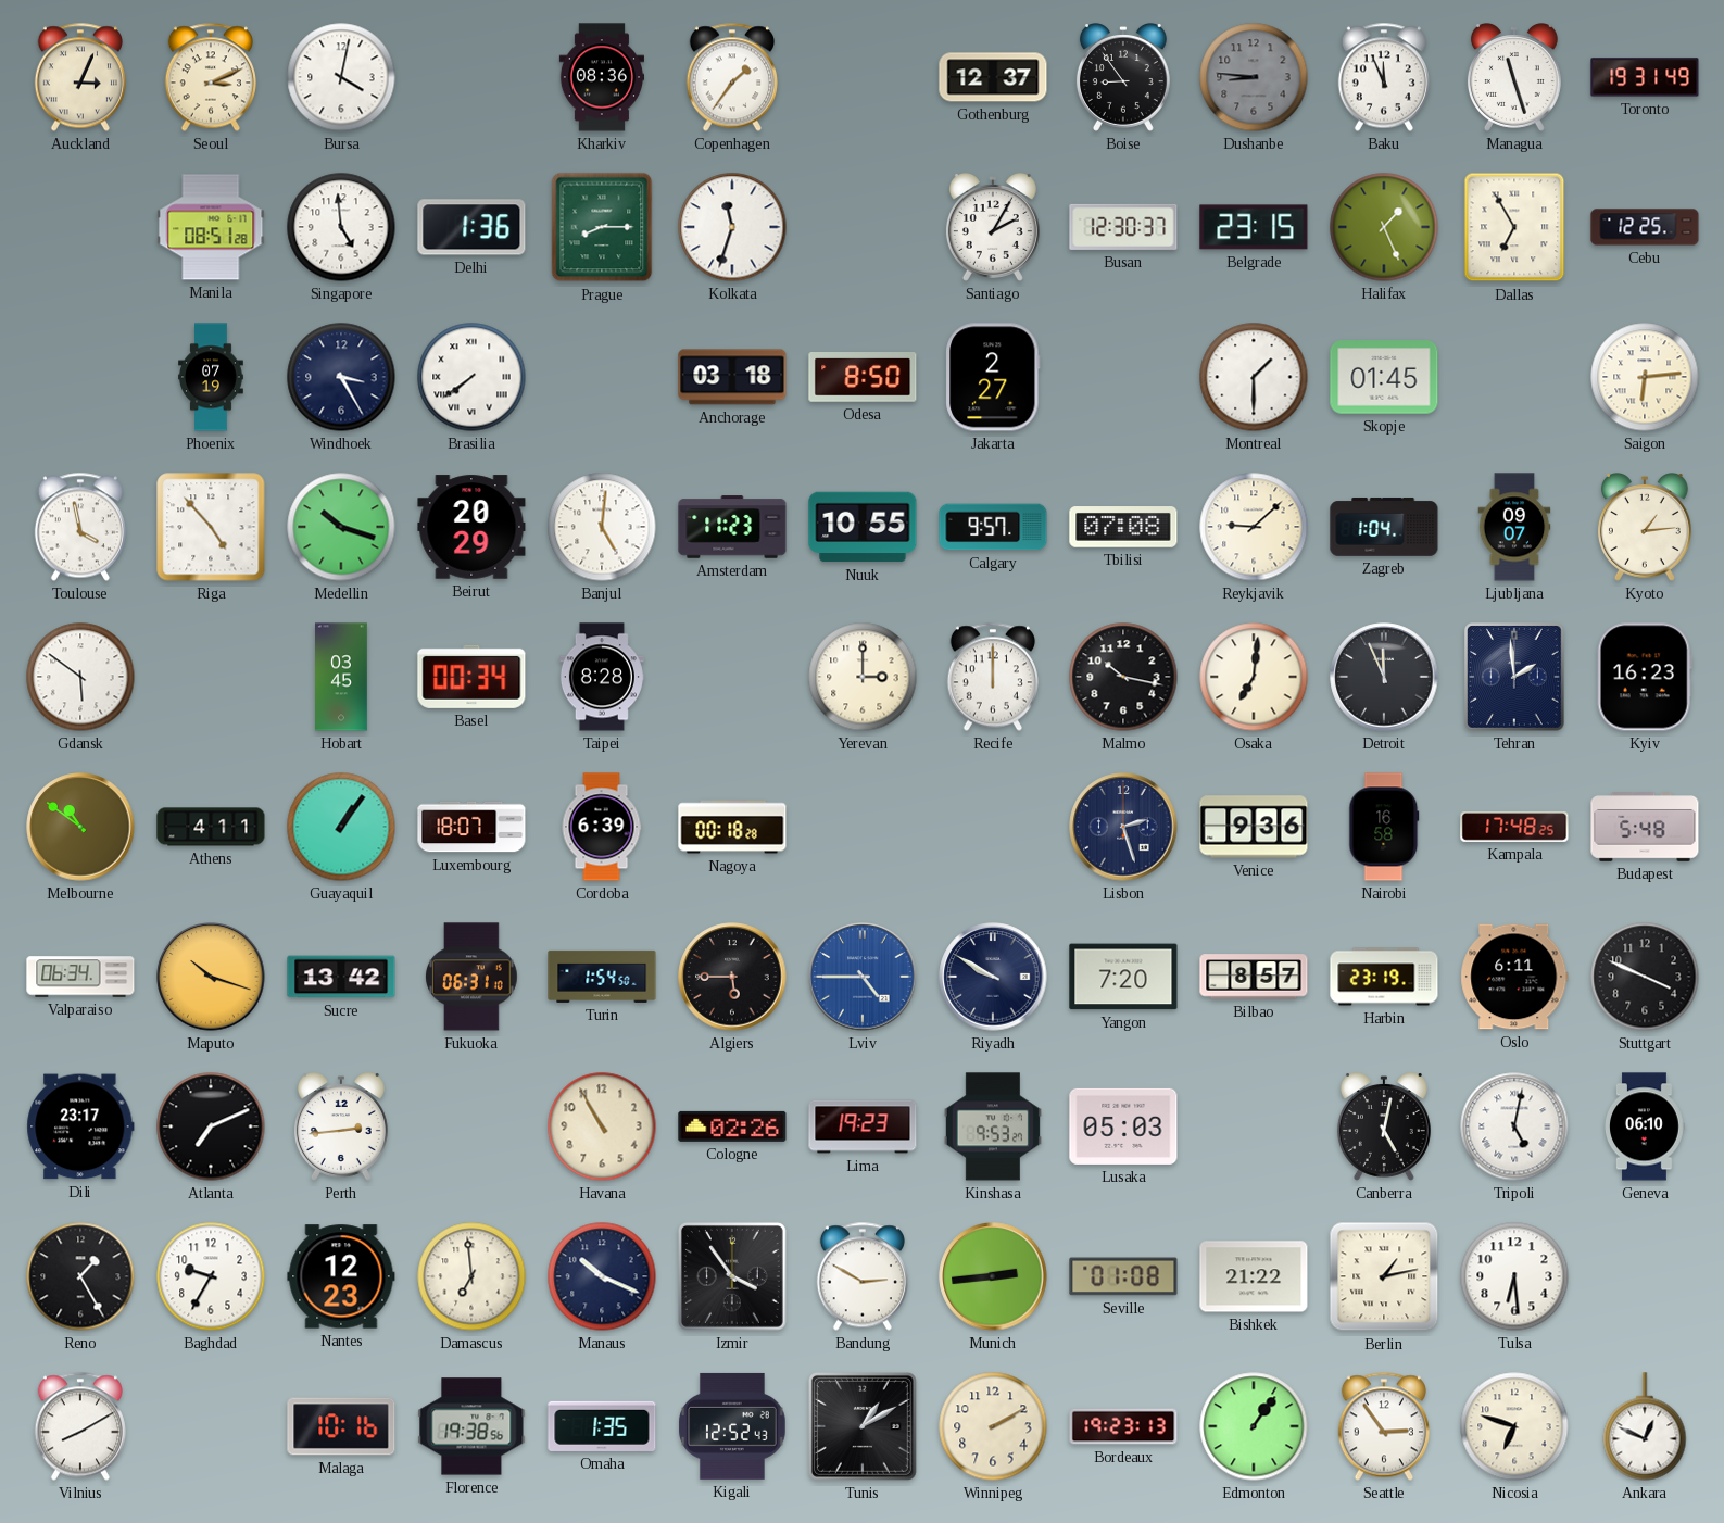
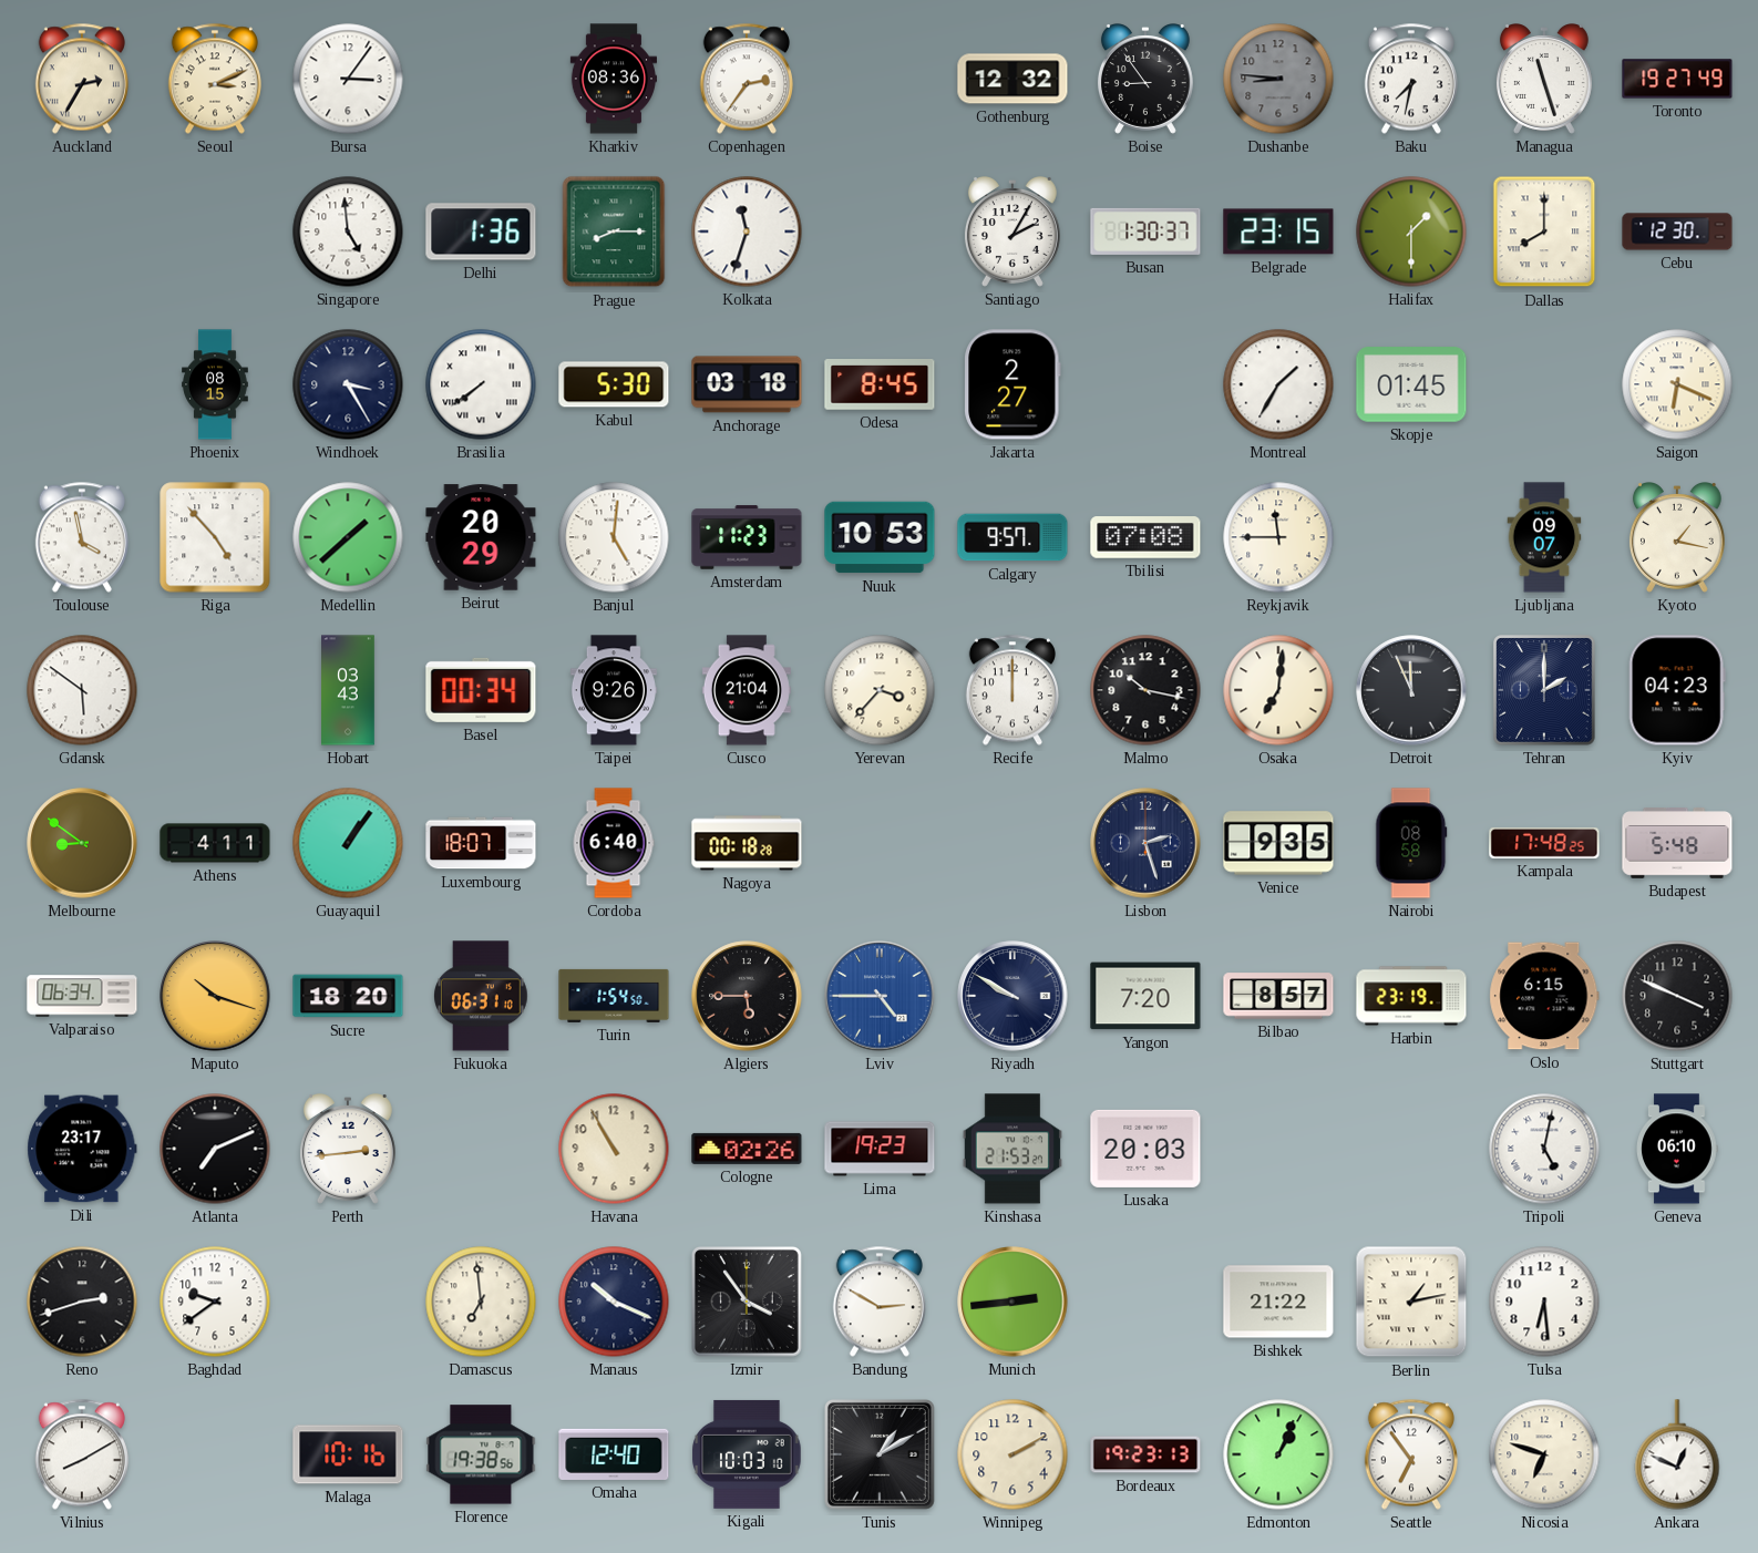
Auckland: 3:04 -> 2:35
Bursa: 4:02 -> 3:06
Copenhagen: 1:36 -> 2:36
Gothenburg: 12:37 -> 12:32
Baku: 11:56 -> 7:32
Toronto: 19:31 -> 19:27
Manila: 08:51 -> none
Busan: 12:30 -> 1:30
Halifax: 1:26 -> 1:30
Dallas: 6:55 -> 8:00
Cebu: 12:25 -> 12:30
Phoenix: 07:19 -> 08:15
Kabul: none -> 5:30
Odesa: 8:50 -> 8:45
Montreal: 1:30 -> 1:35
Saigon: 6:14 -> 6:19
Medellin: 10:18 -> 1:38
Nuuk: 10:55 -> 10:53
Reykjavik: 9:08 -> 11:45
Zagreb: 1:04 -> none
Kyoto: 1:14 -> 1:17
Hobart: 03:45 -> 03:43
Taipei: 8:28 -> 9:26
Cusco: none -> 21:04
Yerevan: 3:00 -> 3:37
Tehran: 1:59 -> 2:00
Kyiv: 16:23 -> 04:23
Melbourne: 10:51 -> 8:51
Cordoba: 6:39 -> 6:40
Venice: 9:36 -> 9:35
Nairobi: 16:58 -> 08:58
Sucre: 13:42 -> 18:20
Oslo: 6:11 -> 6:15
Kinshasa: 9:53 -> 21:53
Lusaka: 05:03 -> 20:03
Canberra: 5:02 -> none
Reno: 1:25 -> 2:42
Baghdad: 9:35 -> 9:39
Nantes: 12:23 -> none
Seville: 01:08 -> none
Omaha: 1:35 -> 12:40
Kigali: 12:52 -> 10:03
Edmonton: 1:06 -> 1:04
Seattle: 2:54 -> 6:54
